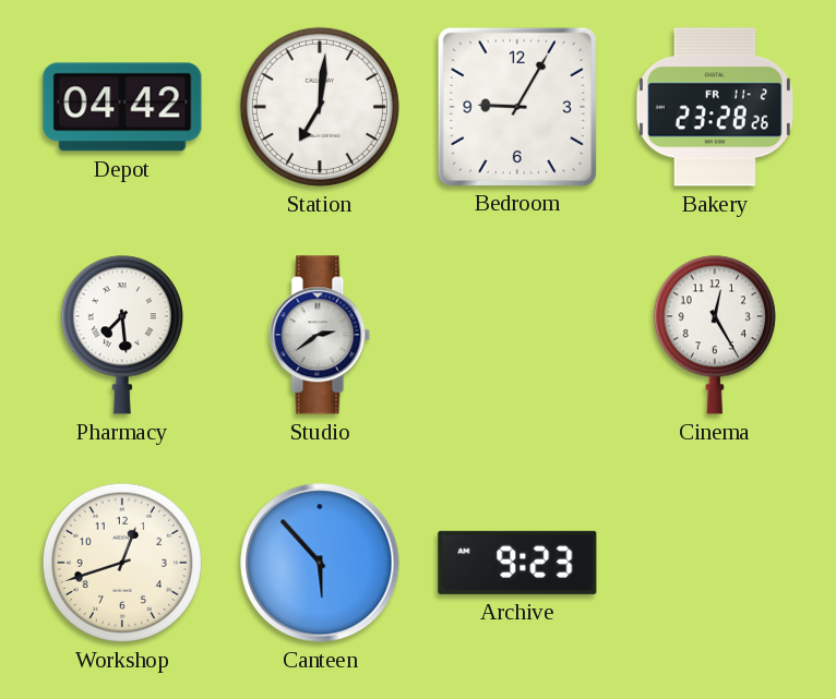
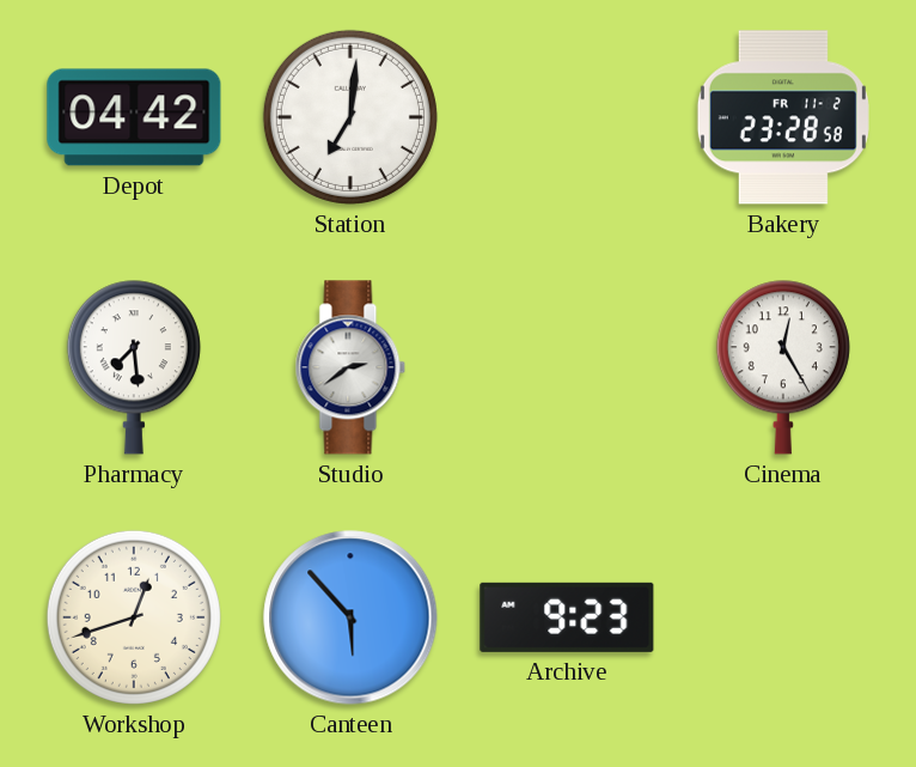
Bedroom: 9:05 -> none
Bakery: 23:28:26 -> 23:28:58
